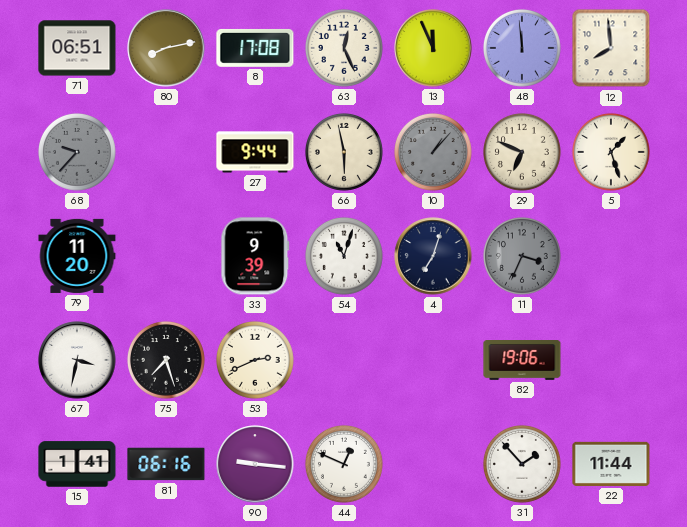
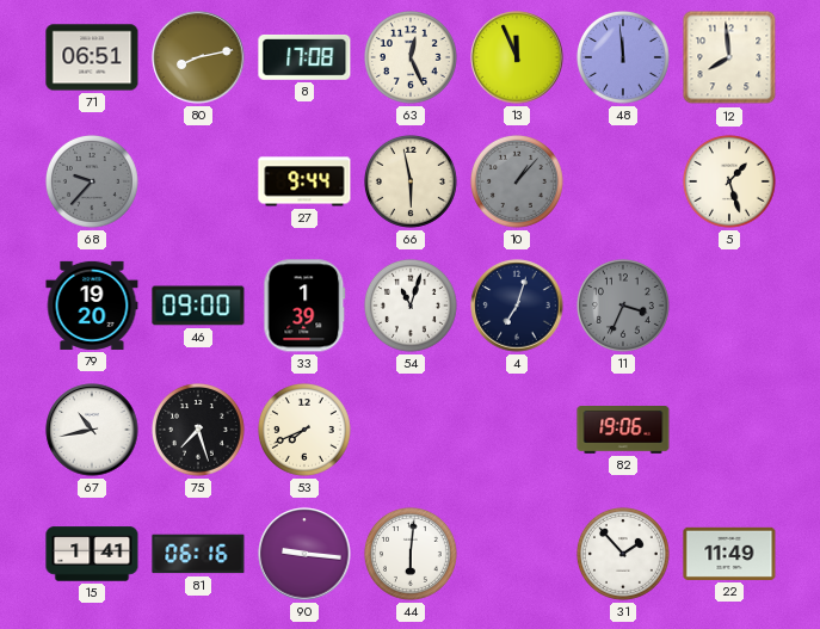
29: 6:49 -> none
79: 11:20 -> 19:20
46: none -> 09:00
33: 9:39 -> 1:39
67: 3:32 -> 10:43
53: 2:41 -> 7:41
44: 12:49 -> 6:01
22: 11:44 -> 11:49
